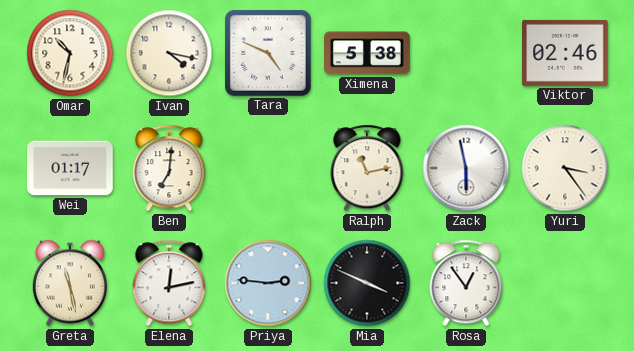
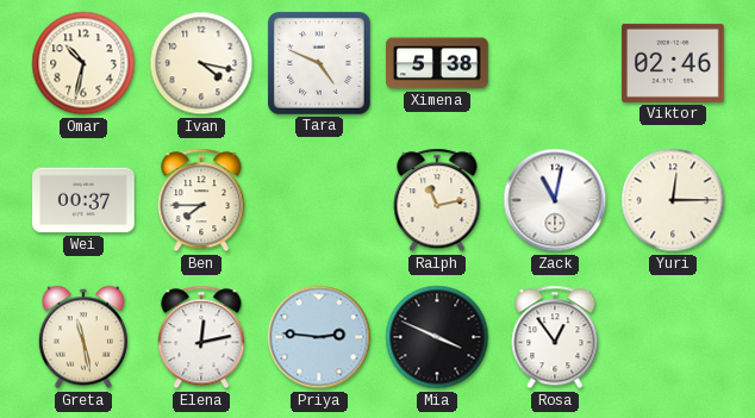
Wei: 01:17 -> 00:37
Ben: 7:01 -> 7:45
Zack: 5:58 -> 11:02
Yuri: 3:24 -> 12:15
